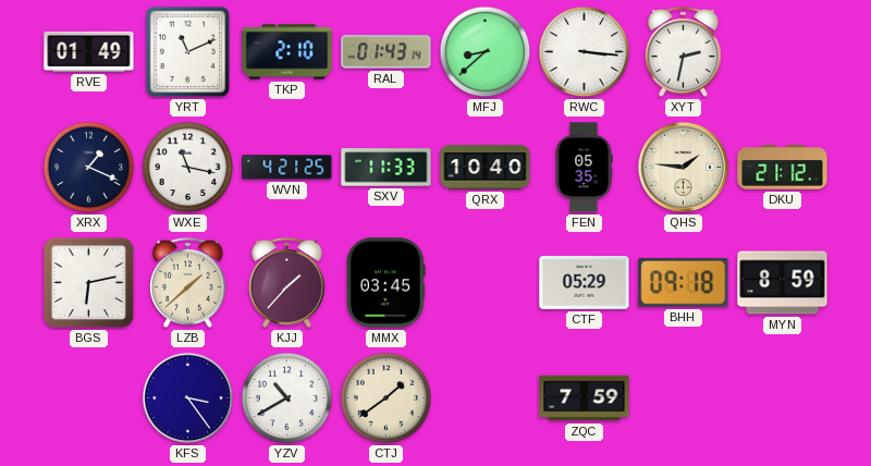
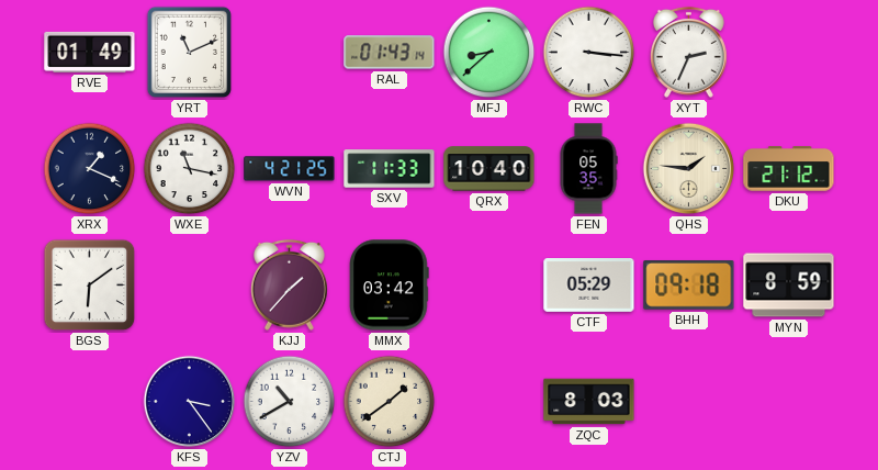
TKP: 2:10 -> none
XYT: 2:32 -> 2:34
BGS: 6:13 -> 6:09
LZB: 1:38 -> none
MMX: 03:45 -> 03:42
ZQC: 7:59 -> 8:03
